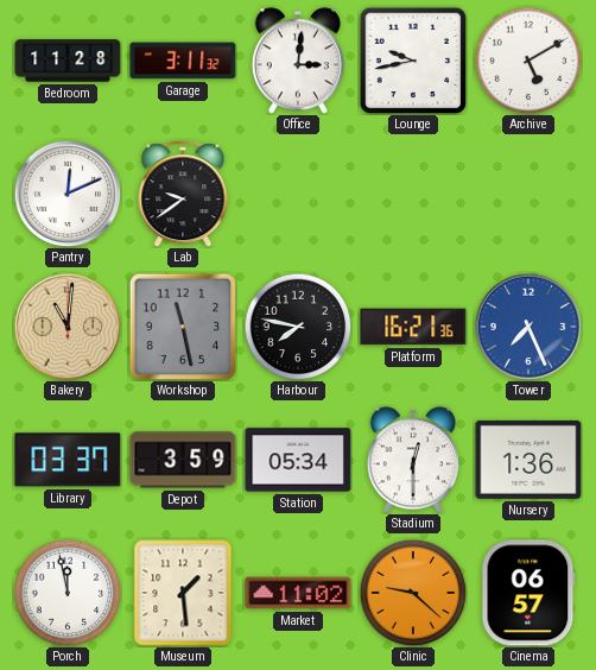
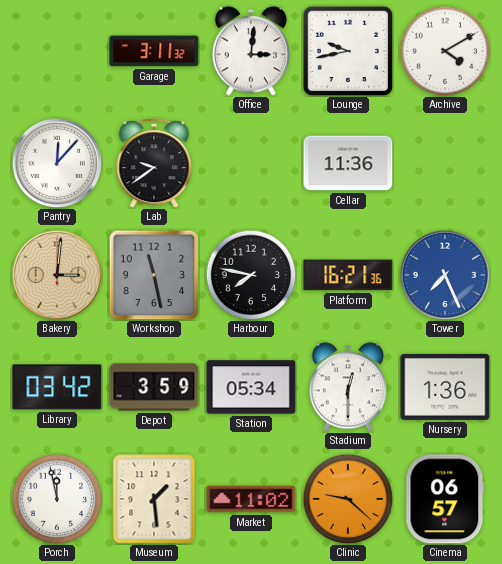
Bedroom: 11:28 -> none
Archive: 5:10 -> 4:10
Pantry: 12:11 -> 12:07
Cellar: none -> 11:36
Bakery: 11:01 -> 3:01
Library: 03:37 -> 03:42
